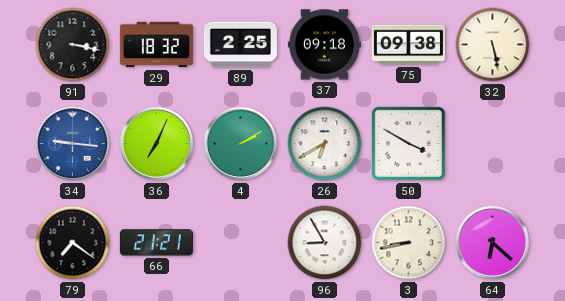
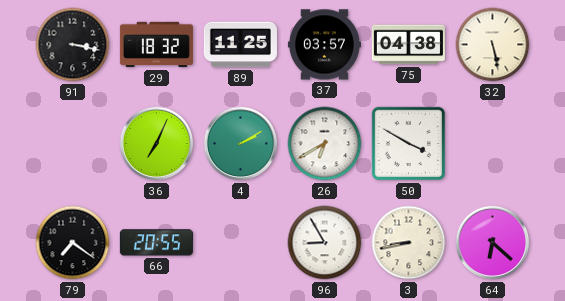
89: 2:25 -> 11:25
37: 09:18 -> 03:57
75: 09:38 -> 04:38
34: 9:16 -> none
66: 21:21 -> 20:55
